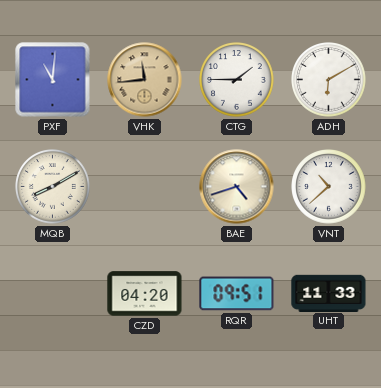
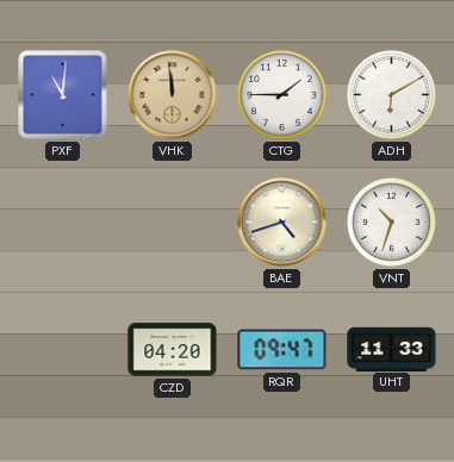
VHK: 11:44 -> 11:59
MQB: 8:10 -> none
VNT: 10:38 -> 10:33
RQR: 09:51 -> 09:47
